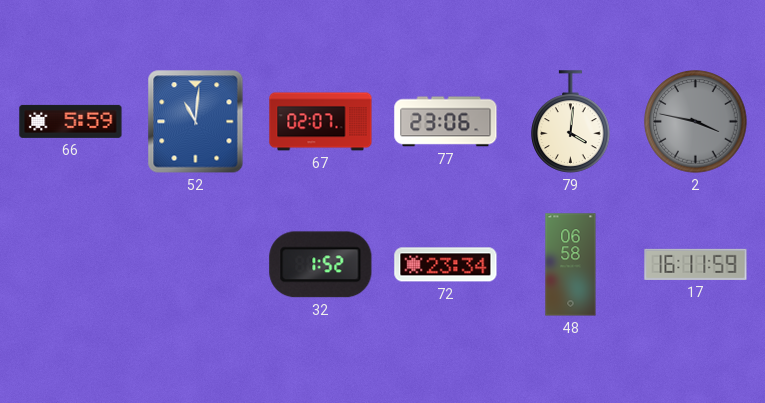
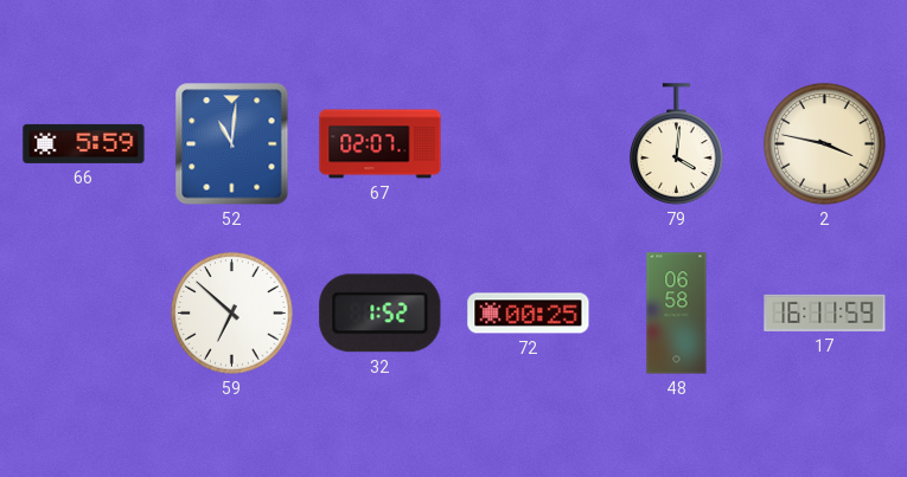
77: 23:06 -> none
2 dial: grey -> cream
59: none -> 6:52
72: 23:34 -> 00:25
